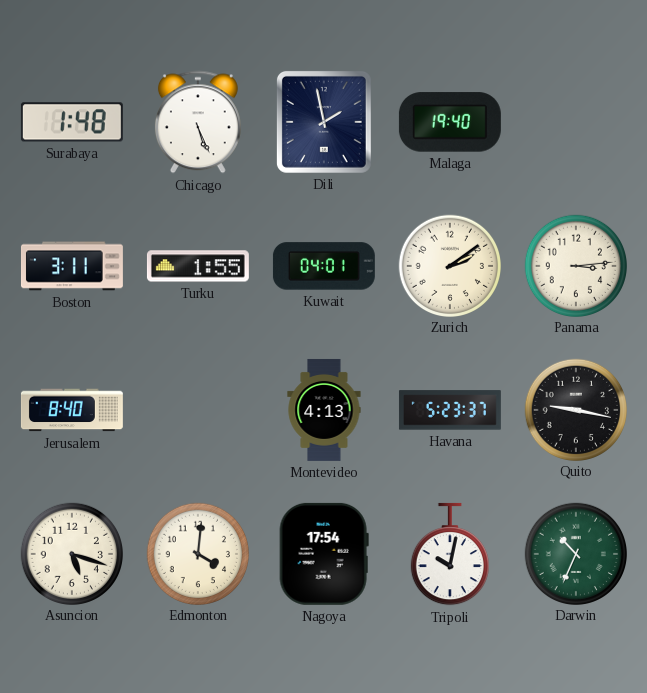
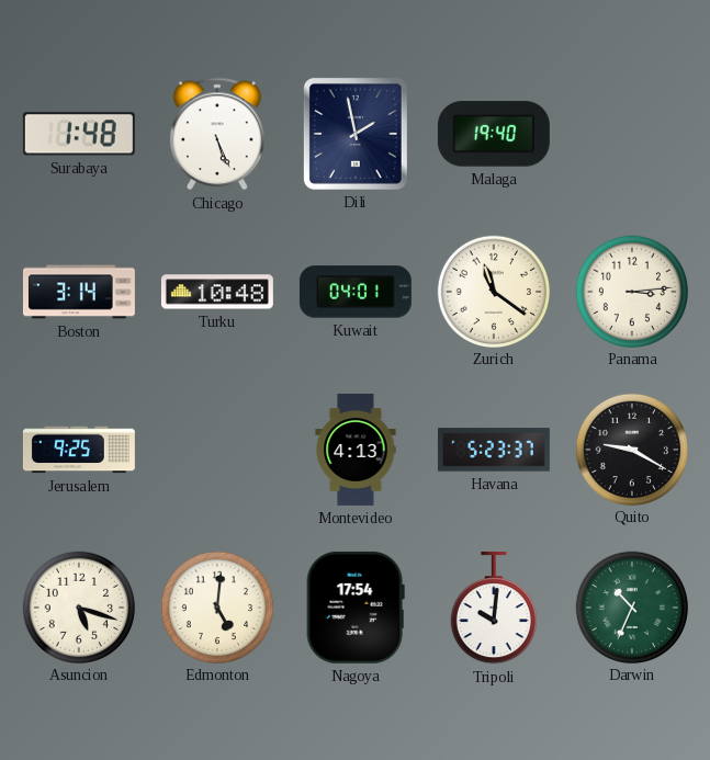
Boston: 3:11 -> 3:14
Turku: 1:55 -> 10:48
Zurich: 2:09 -> 11:21
Jerusalem: 8:40 -> 9:25
Quito: 9:17 -> 9:20
Edmonton: 4:01 -> 5:01
Tripoli: 10:02 -> 10:01
